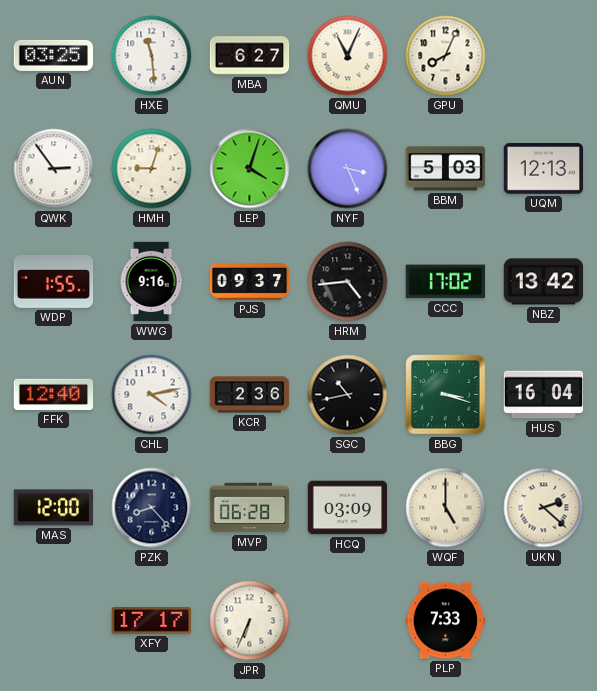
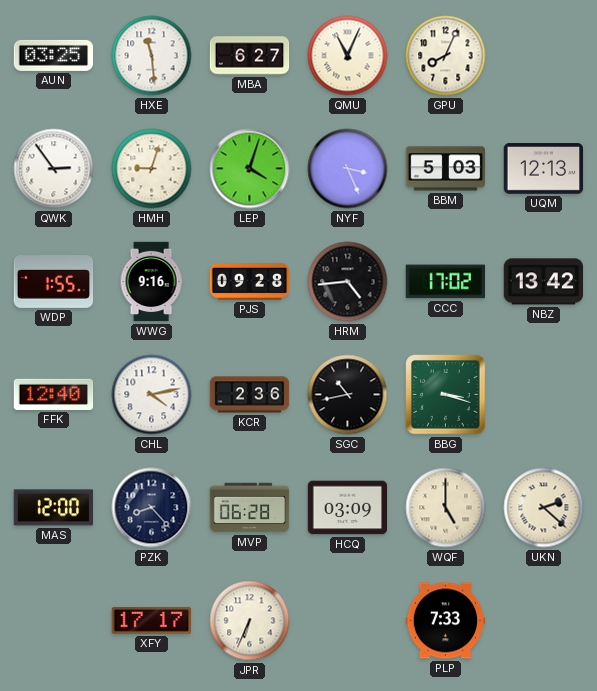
PJS: 09:37 -> 09:28
HUS: 16:04 -> none
